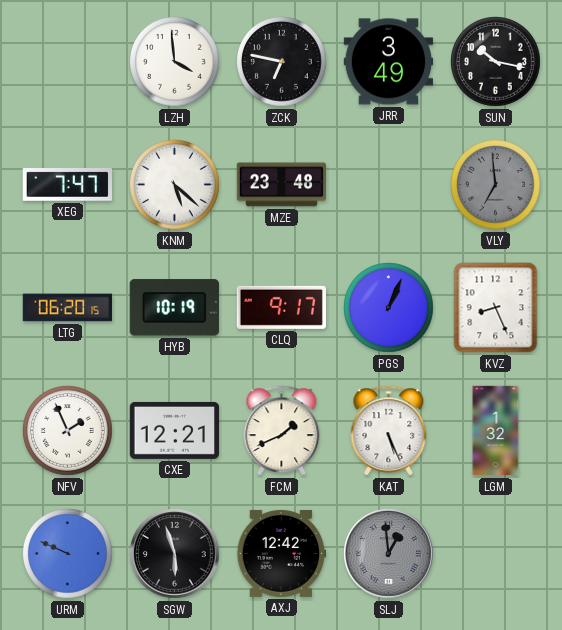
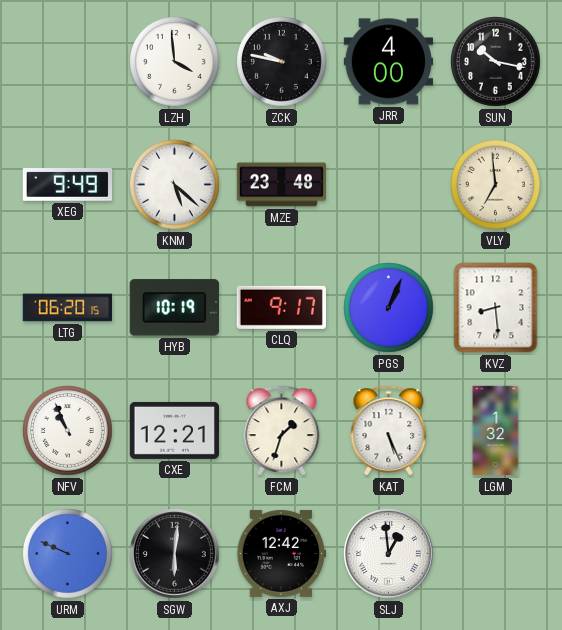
ZCK: 6:47 -> 9:47
JRR: 3:49 -> 4:00
XEG: 7:47 -> 9:49
VLY dial: grey -> cream
KVZ: 8:26 -> 8:29
NFV: 1:56 -> 10:56
FCM: 1:41 -> 1:33
SGW: 5:57 -> 6:01
SLJ dial: grey -> white
